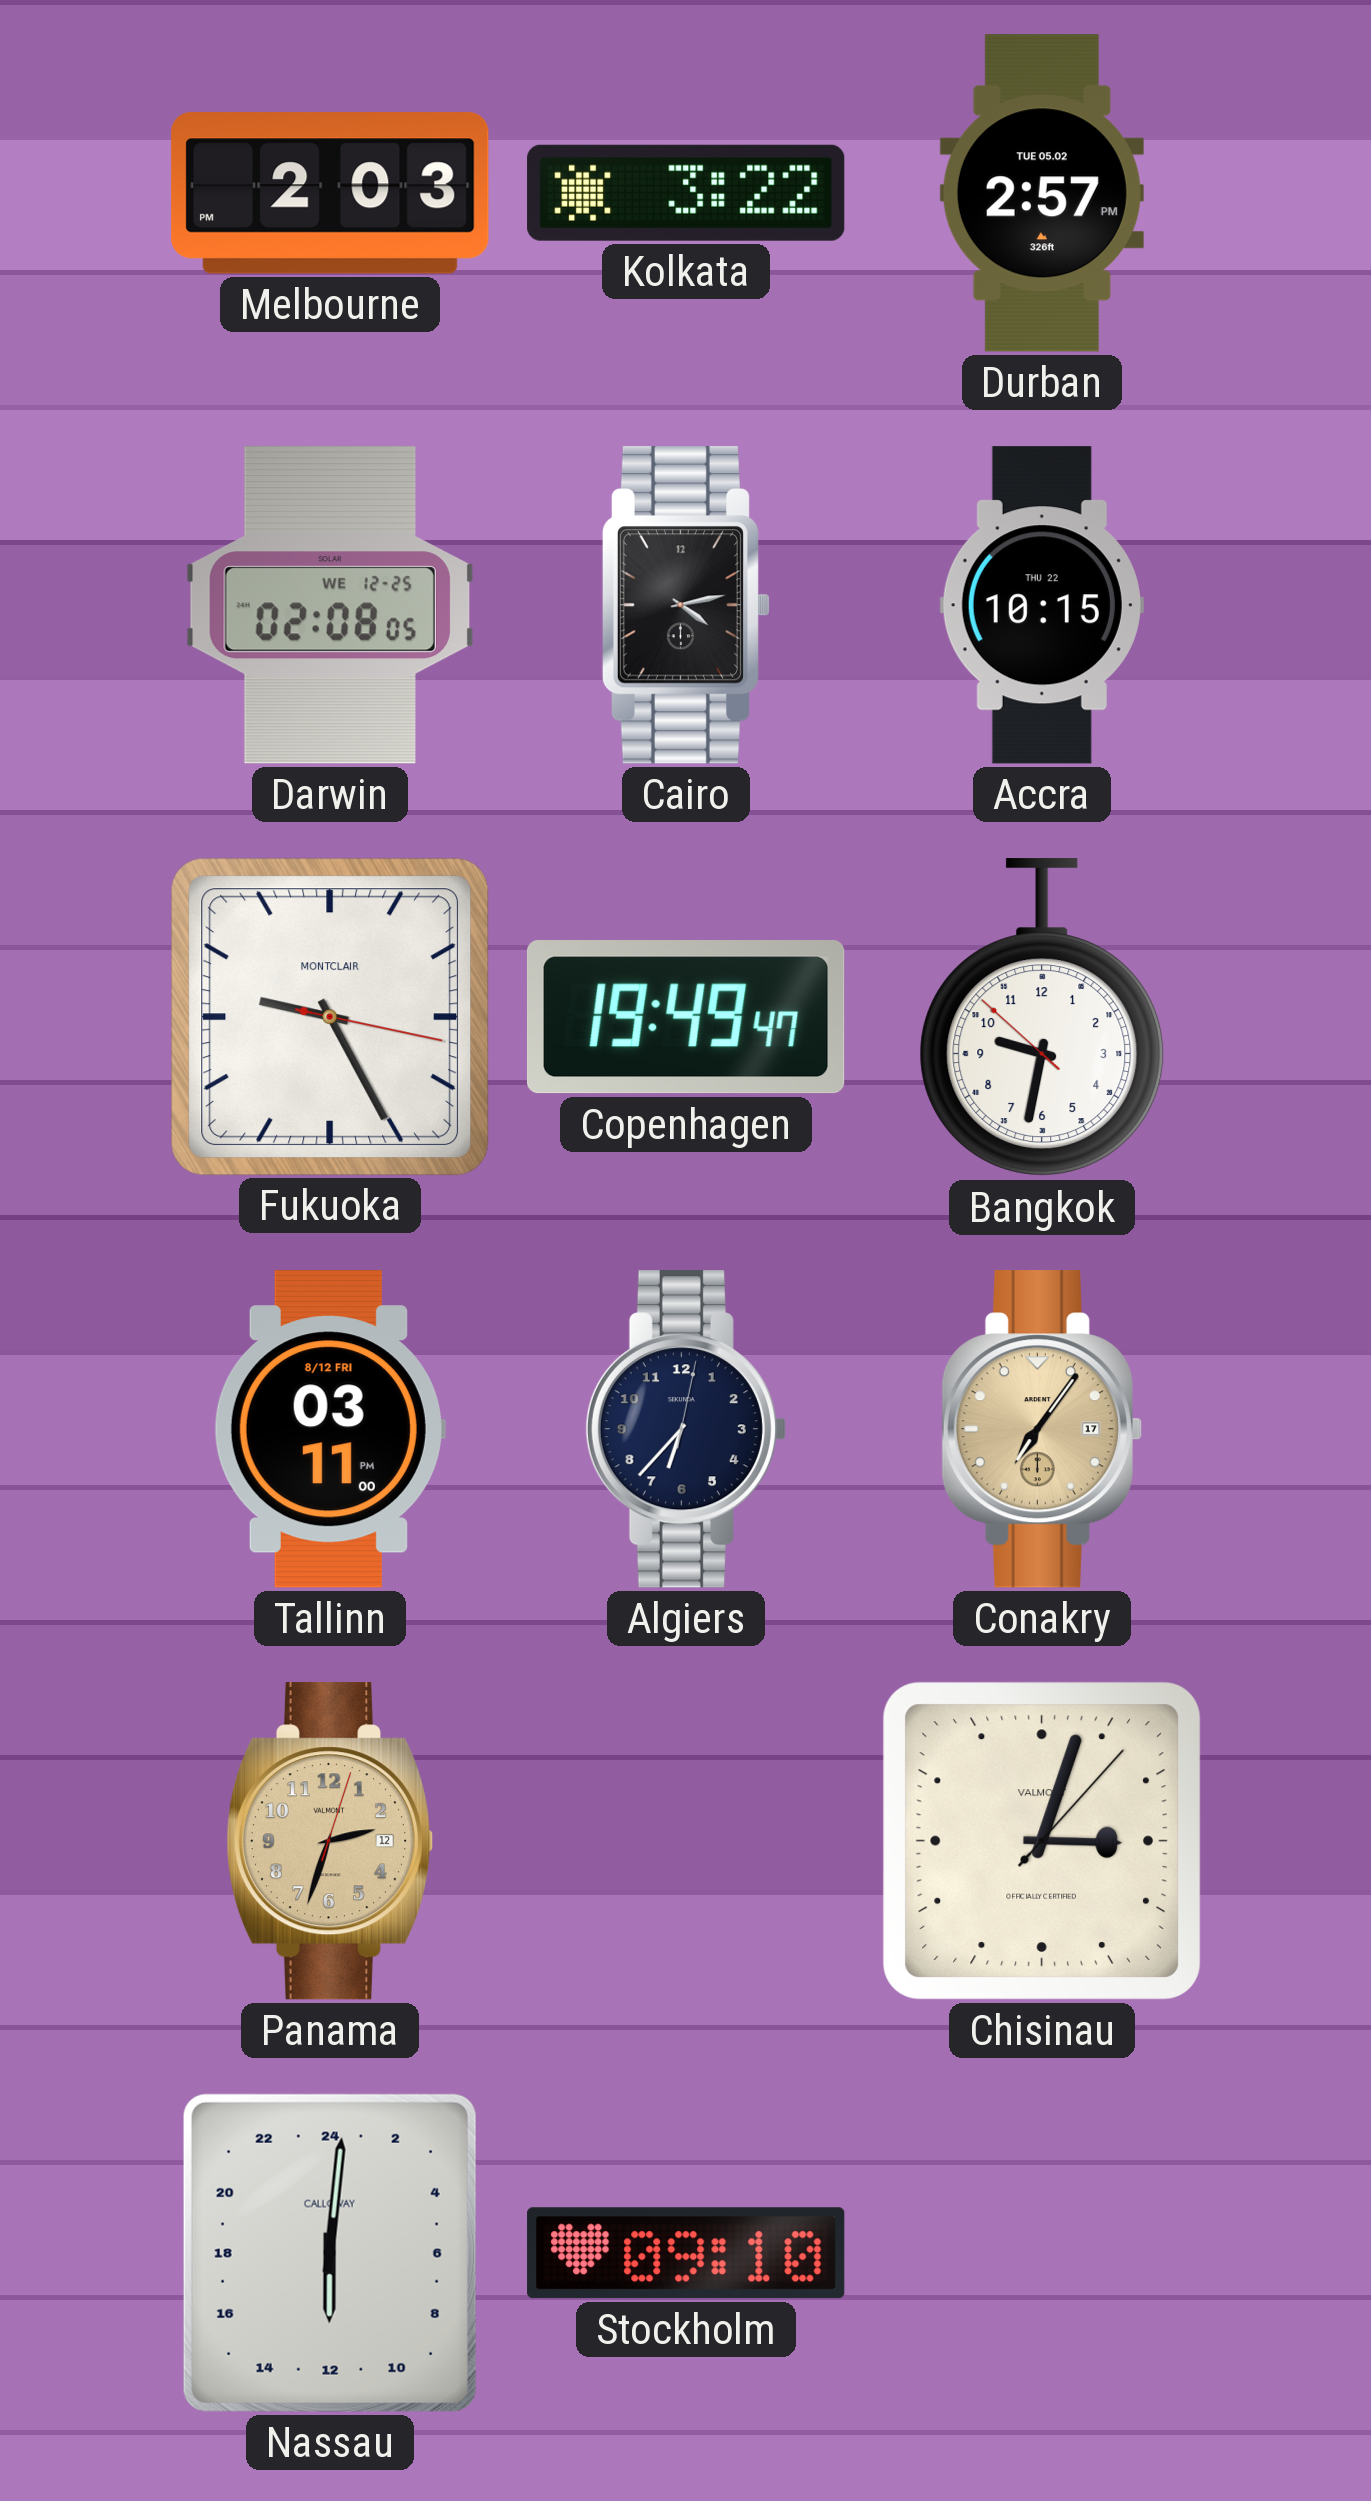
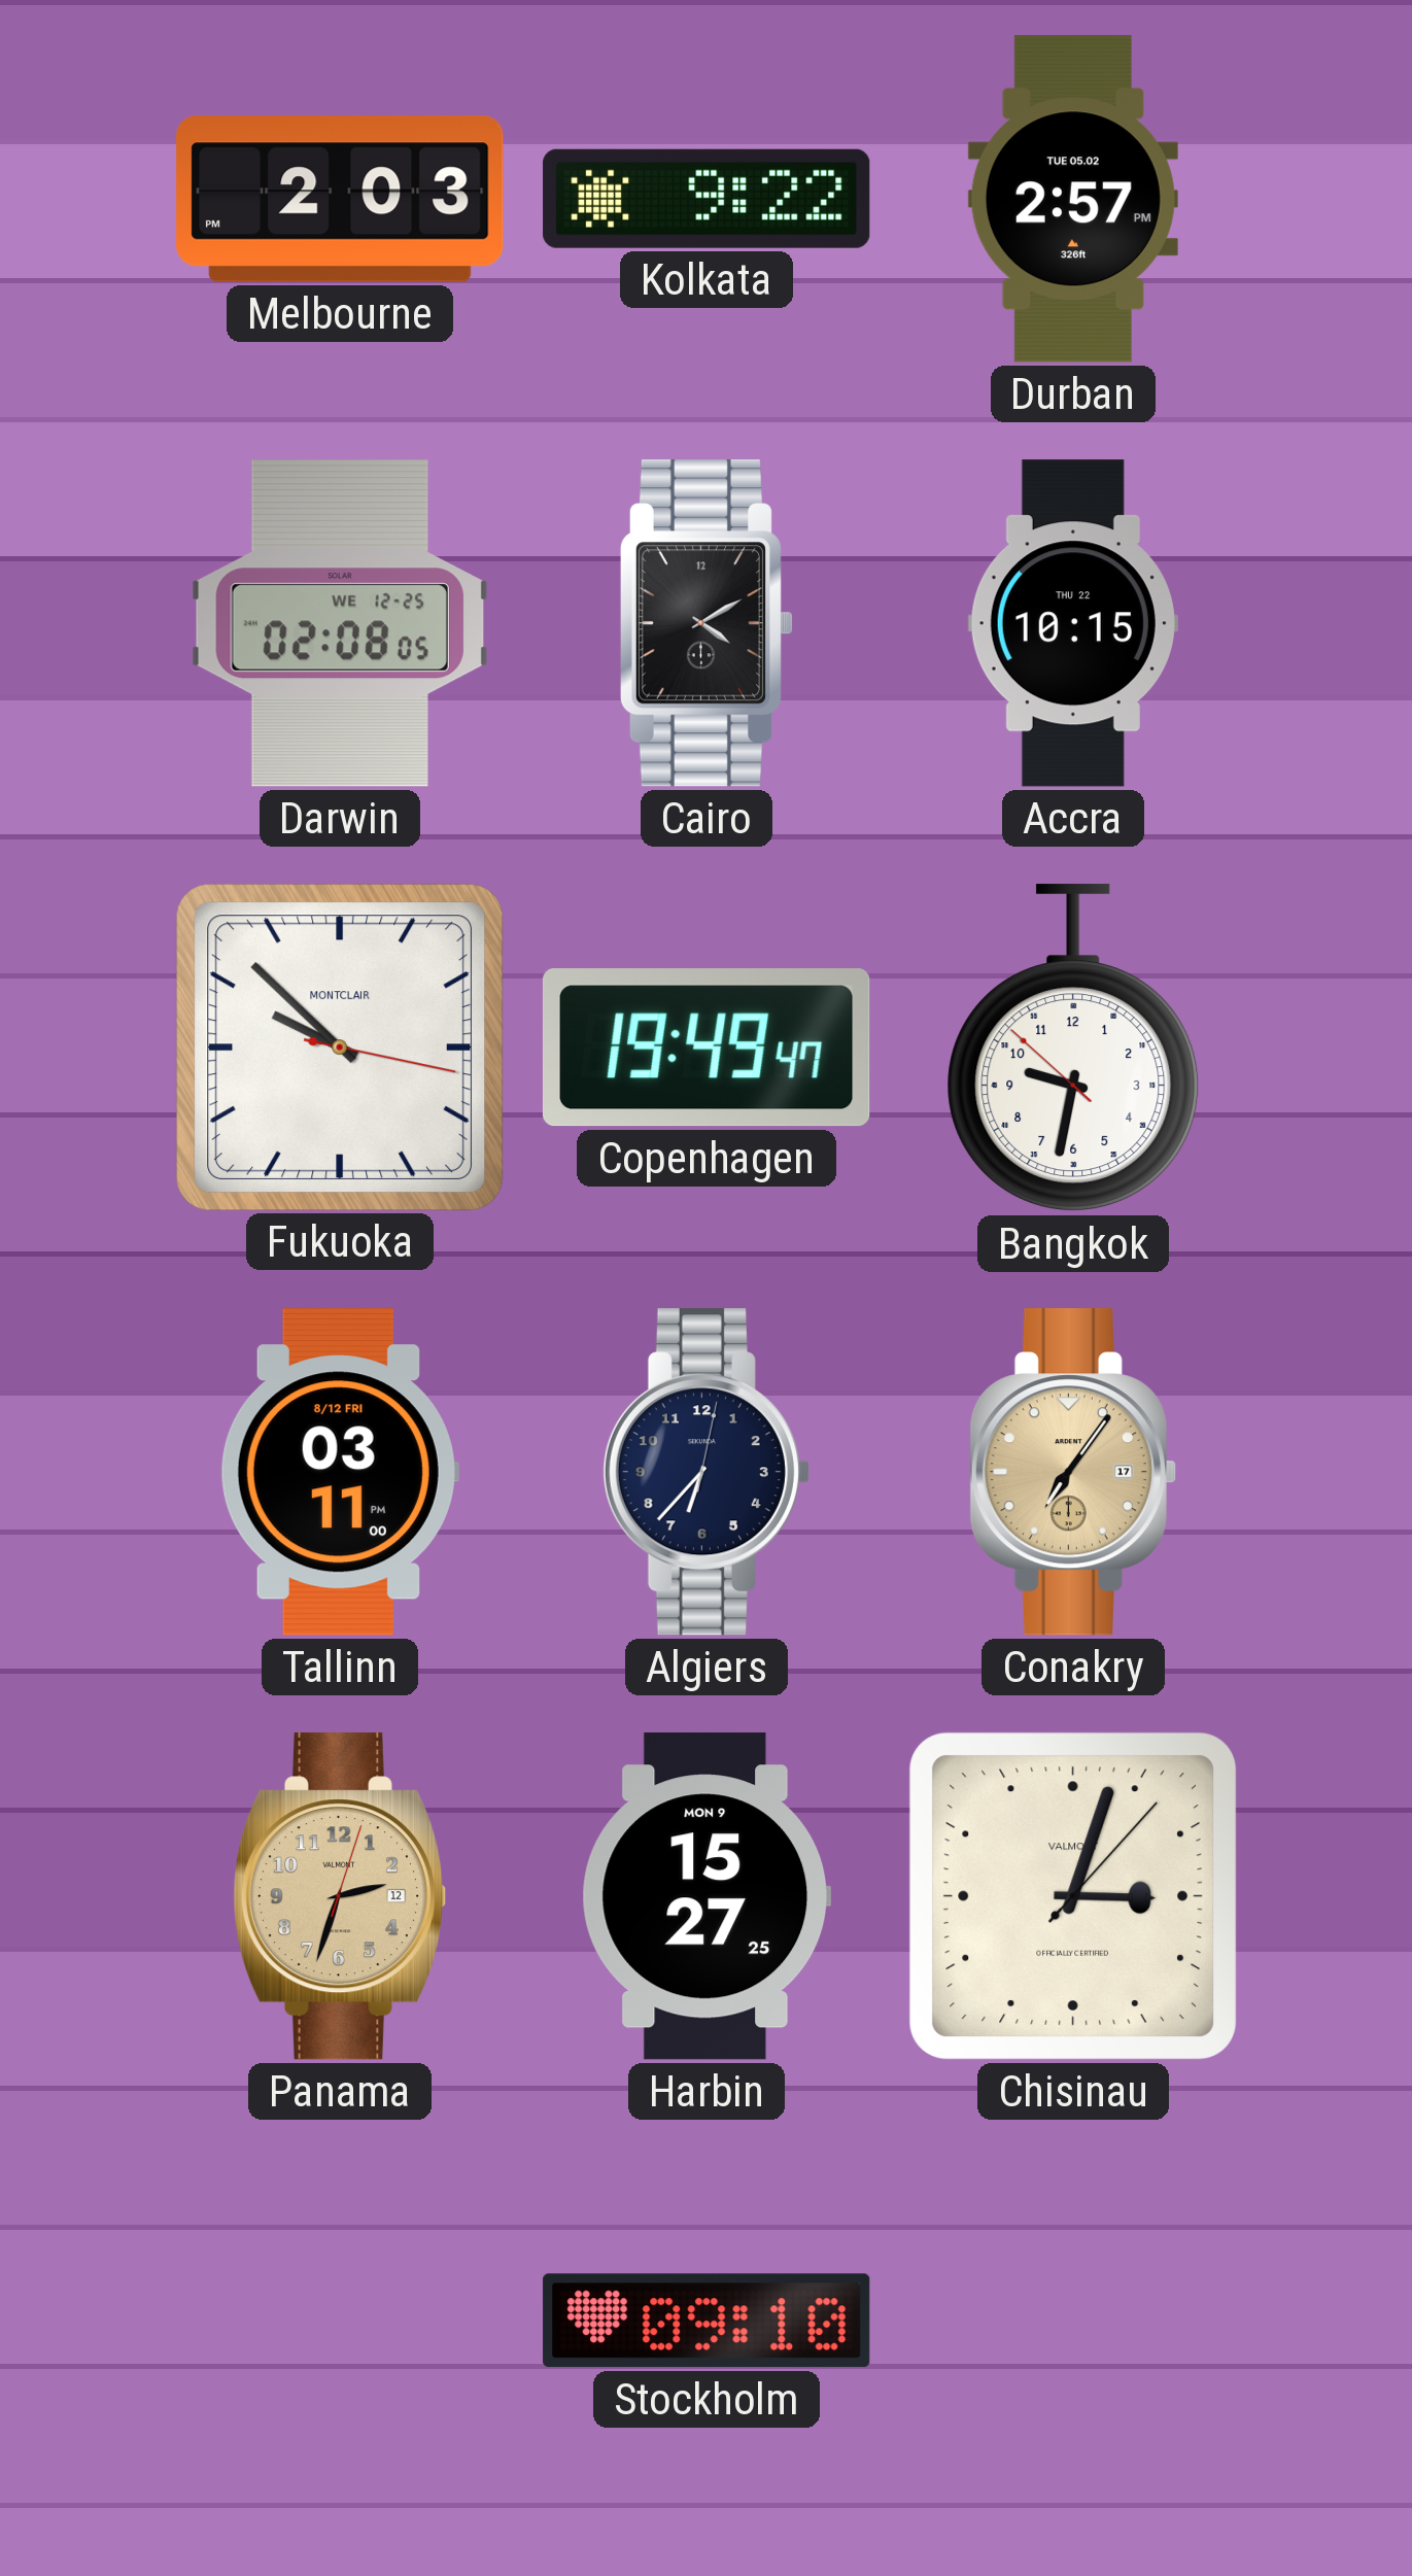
Kolkata: 3:22 -> 9:22
Cairo: 4:13 -> 4:10
Fukuoka: 9:25 -> 9:52
Harbin: none -> 15:27
Nassau: 12:01 -> none
